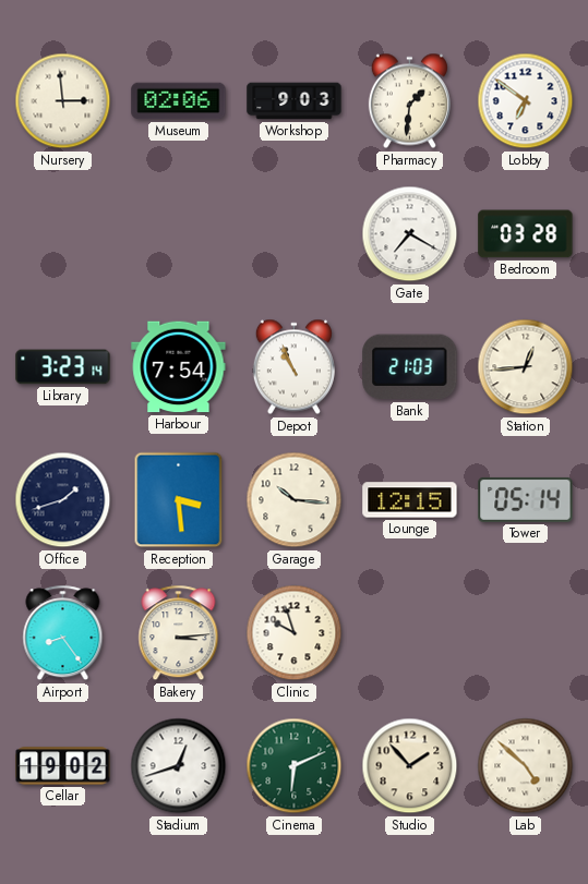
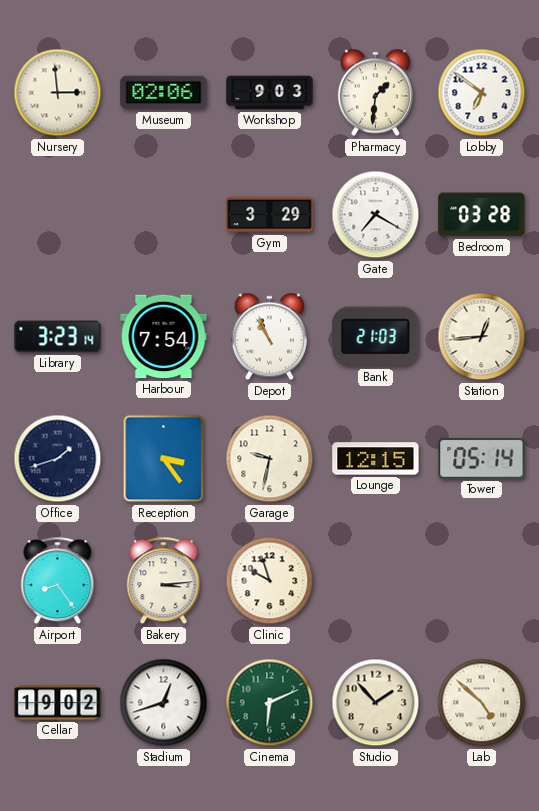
Gym: none -> 3:29
Reception: 3:29 -> 3:24
Garage: 10:16 -> 9:32
